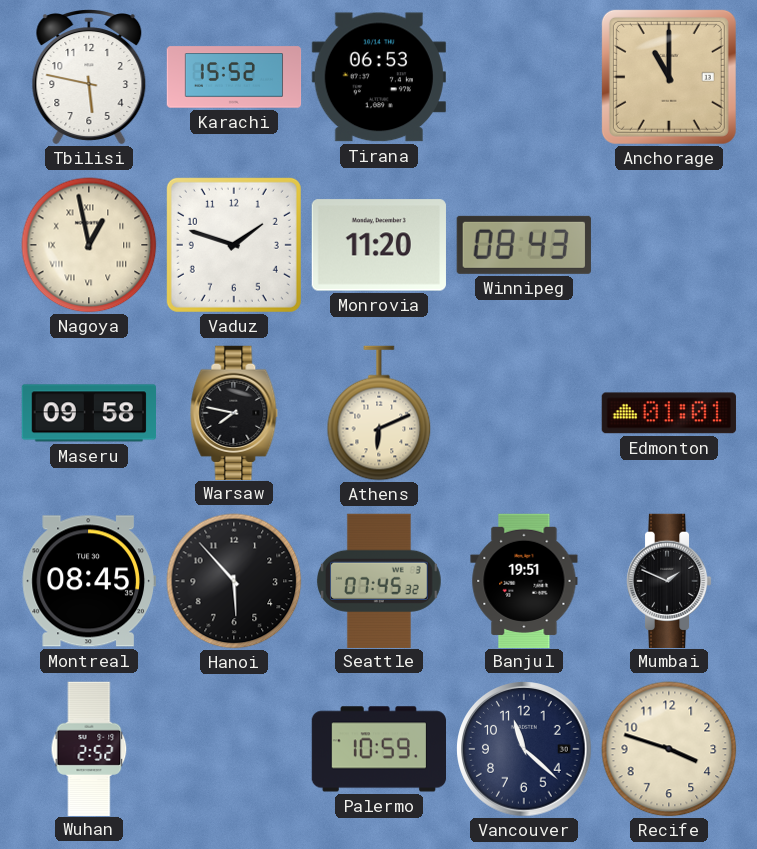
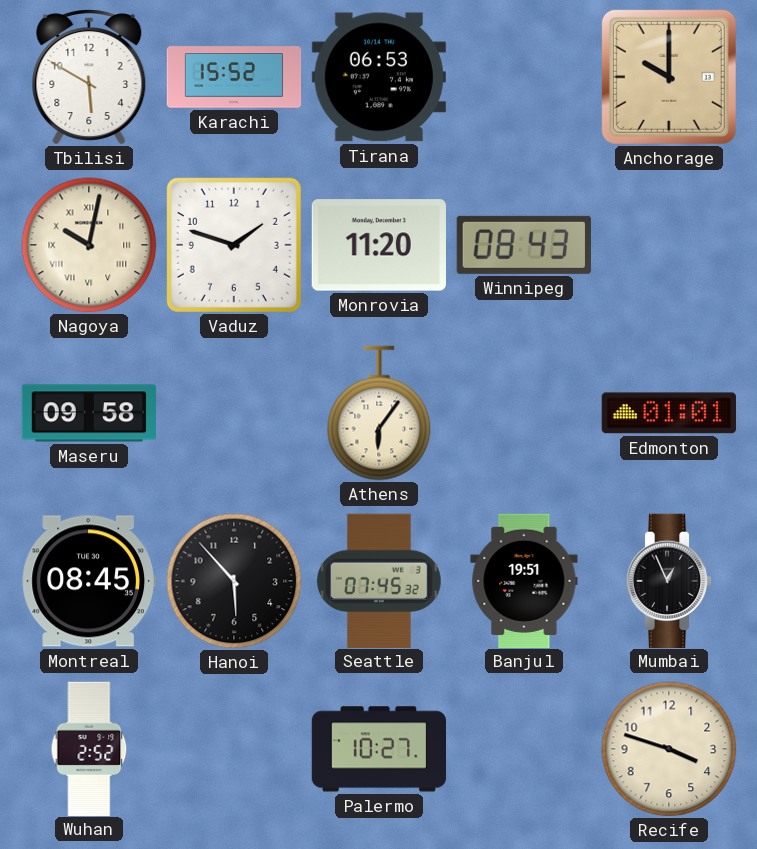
Tbilisi: 5:47 -> 5:50
Anchorage: 11:00 -> 10:00
Nagoya: 12:58 -> 10:02
Warsaw: 7:47 -> none
Athens: 6:11 -> 6:06
Mumbai: 1:49 -> 12:56
Palermo: 10:59 -> 10:27
Vancouver: 11:22 -> none
